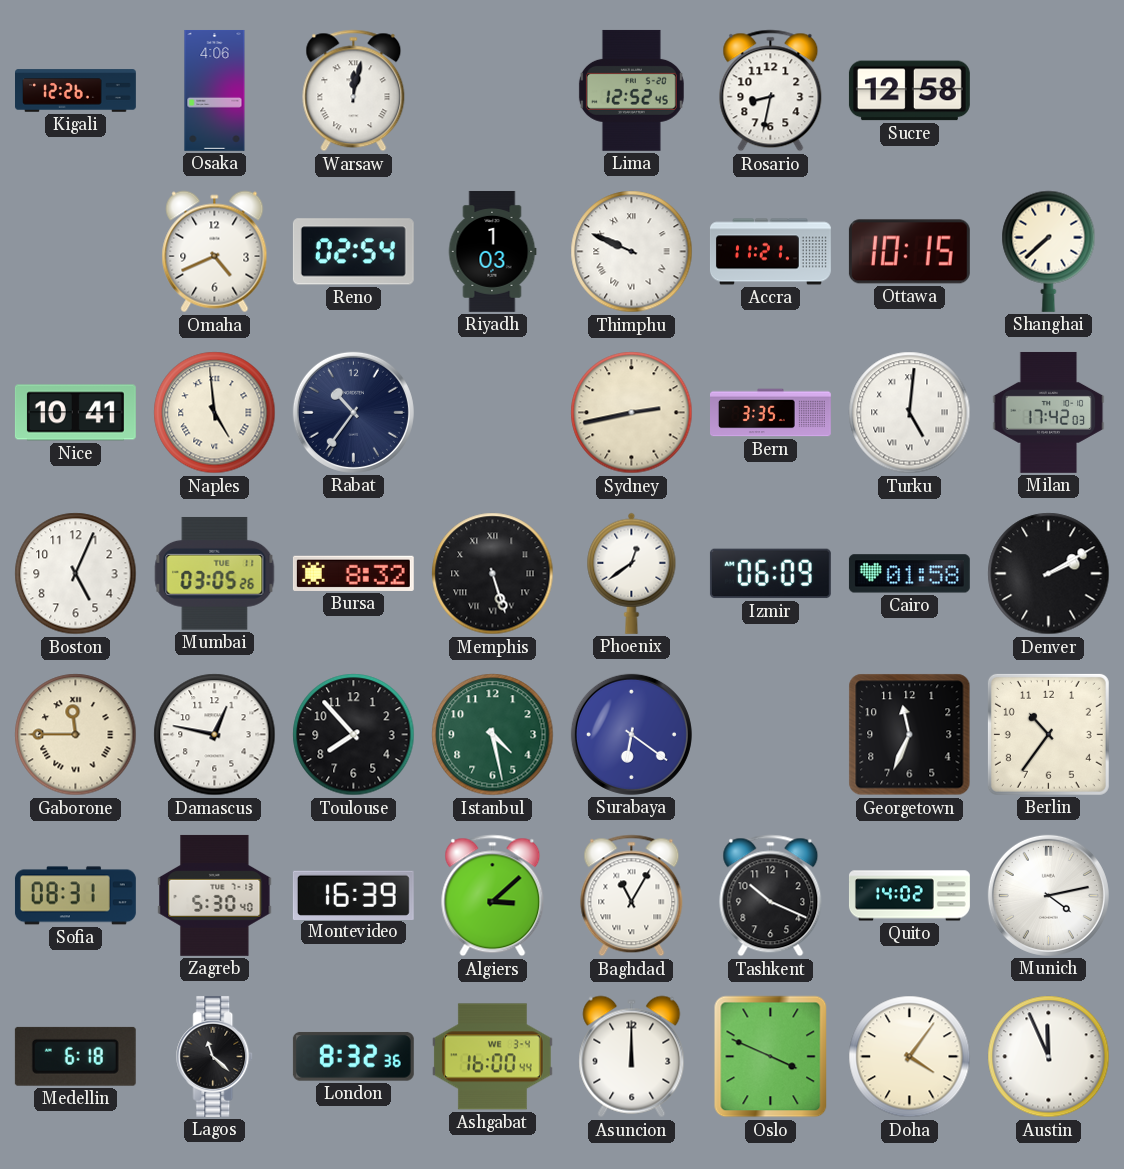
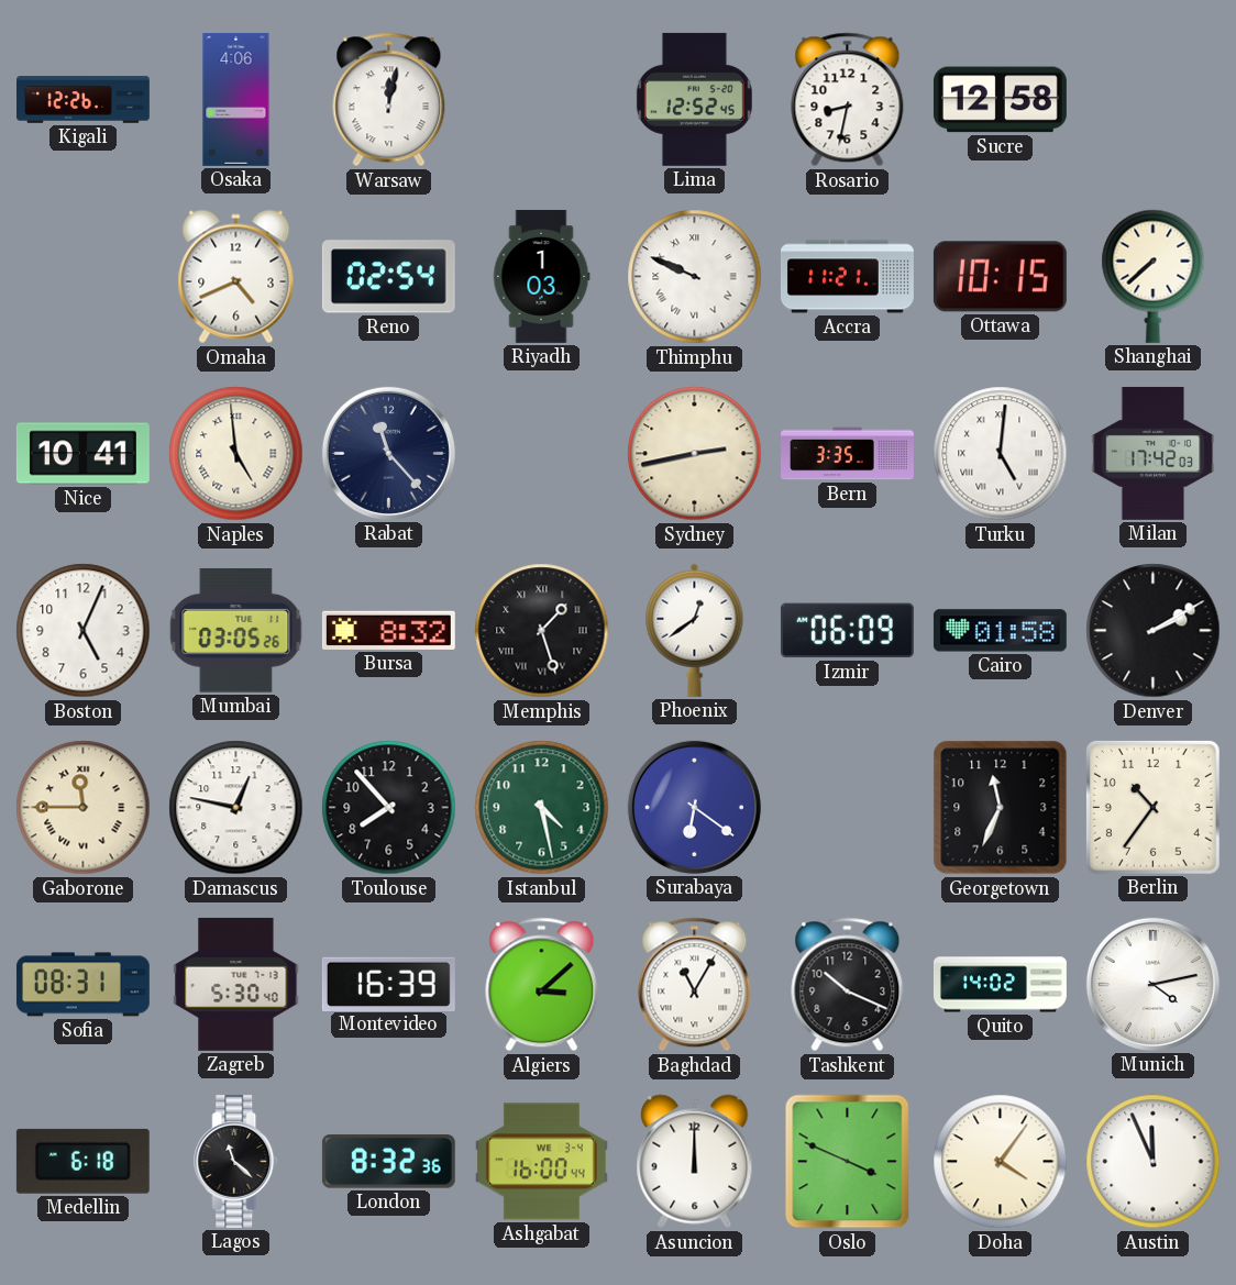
Rabat: 10:36 -> 11:23
Memphis: 5:27 -> 1:27
